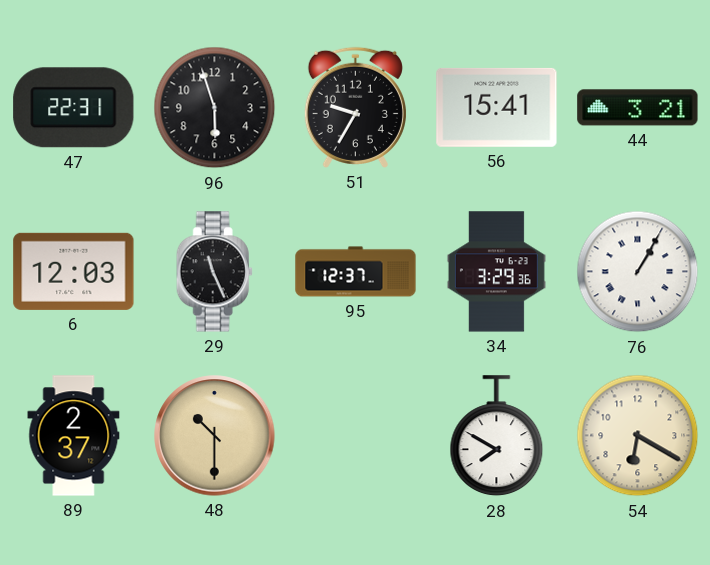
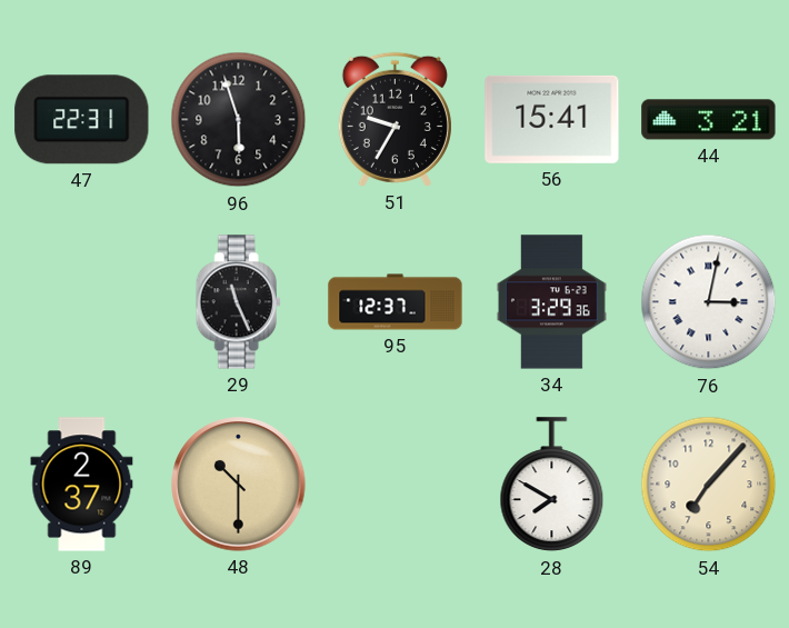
6: 12:03 -> none
76: 1:05 -> 3:02
54: 6:20 -> 7:07
